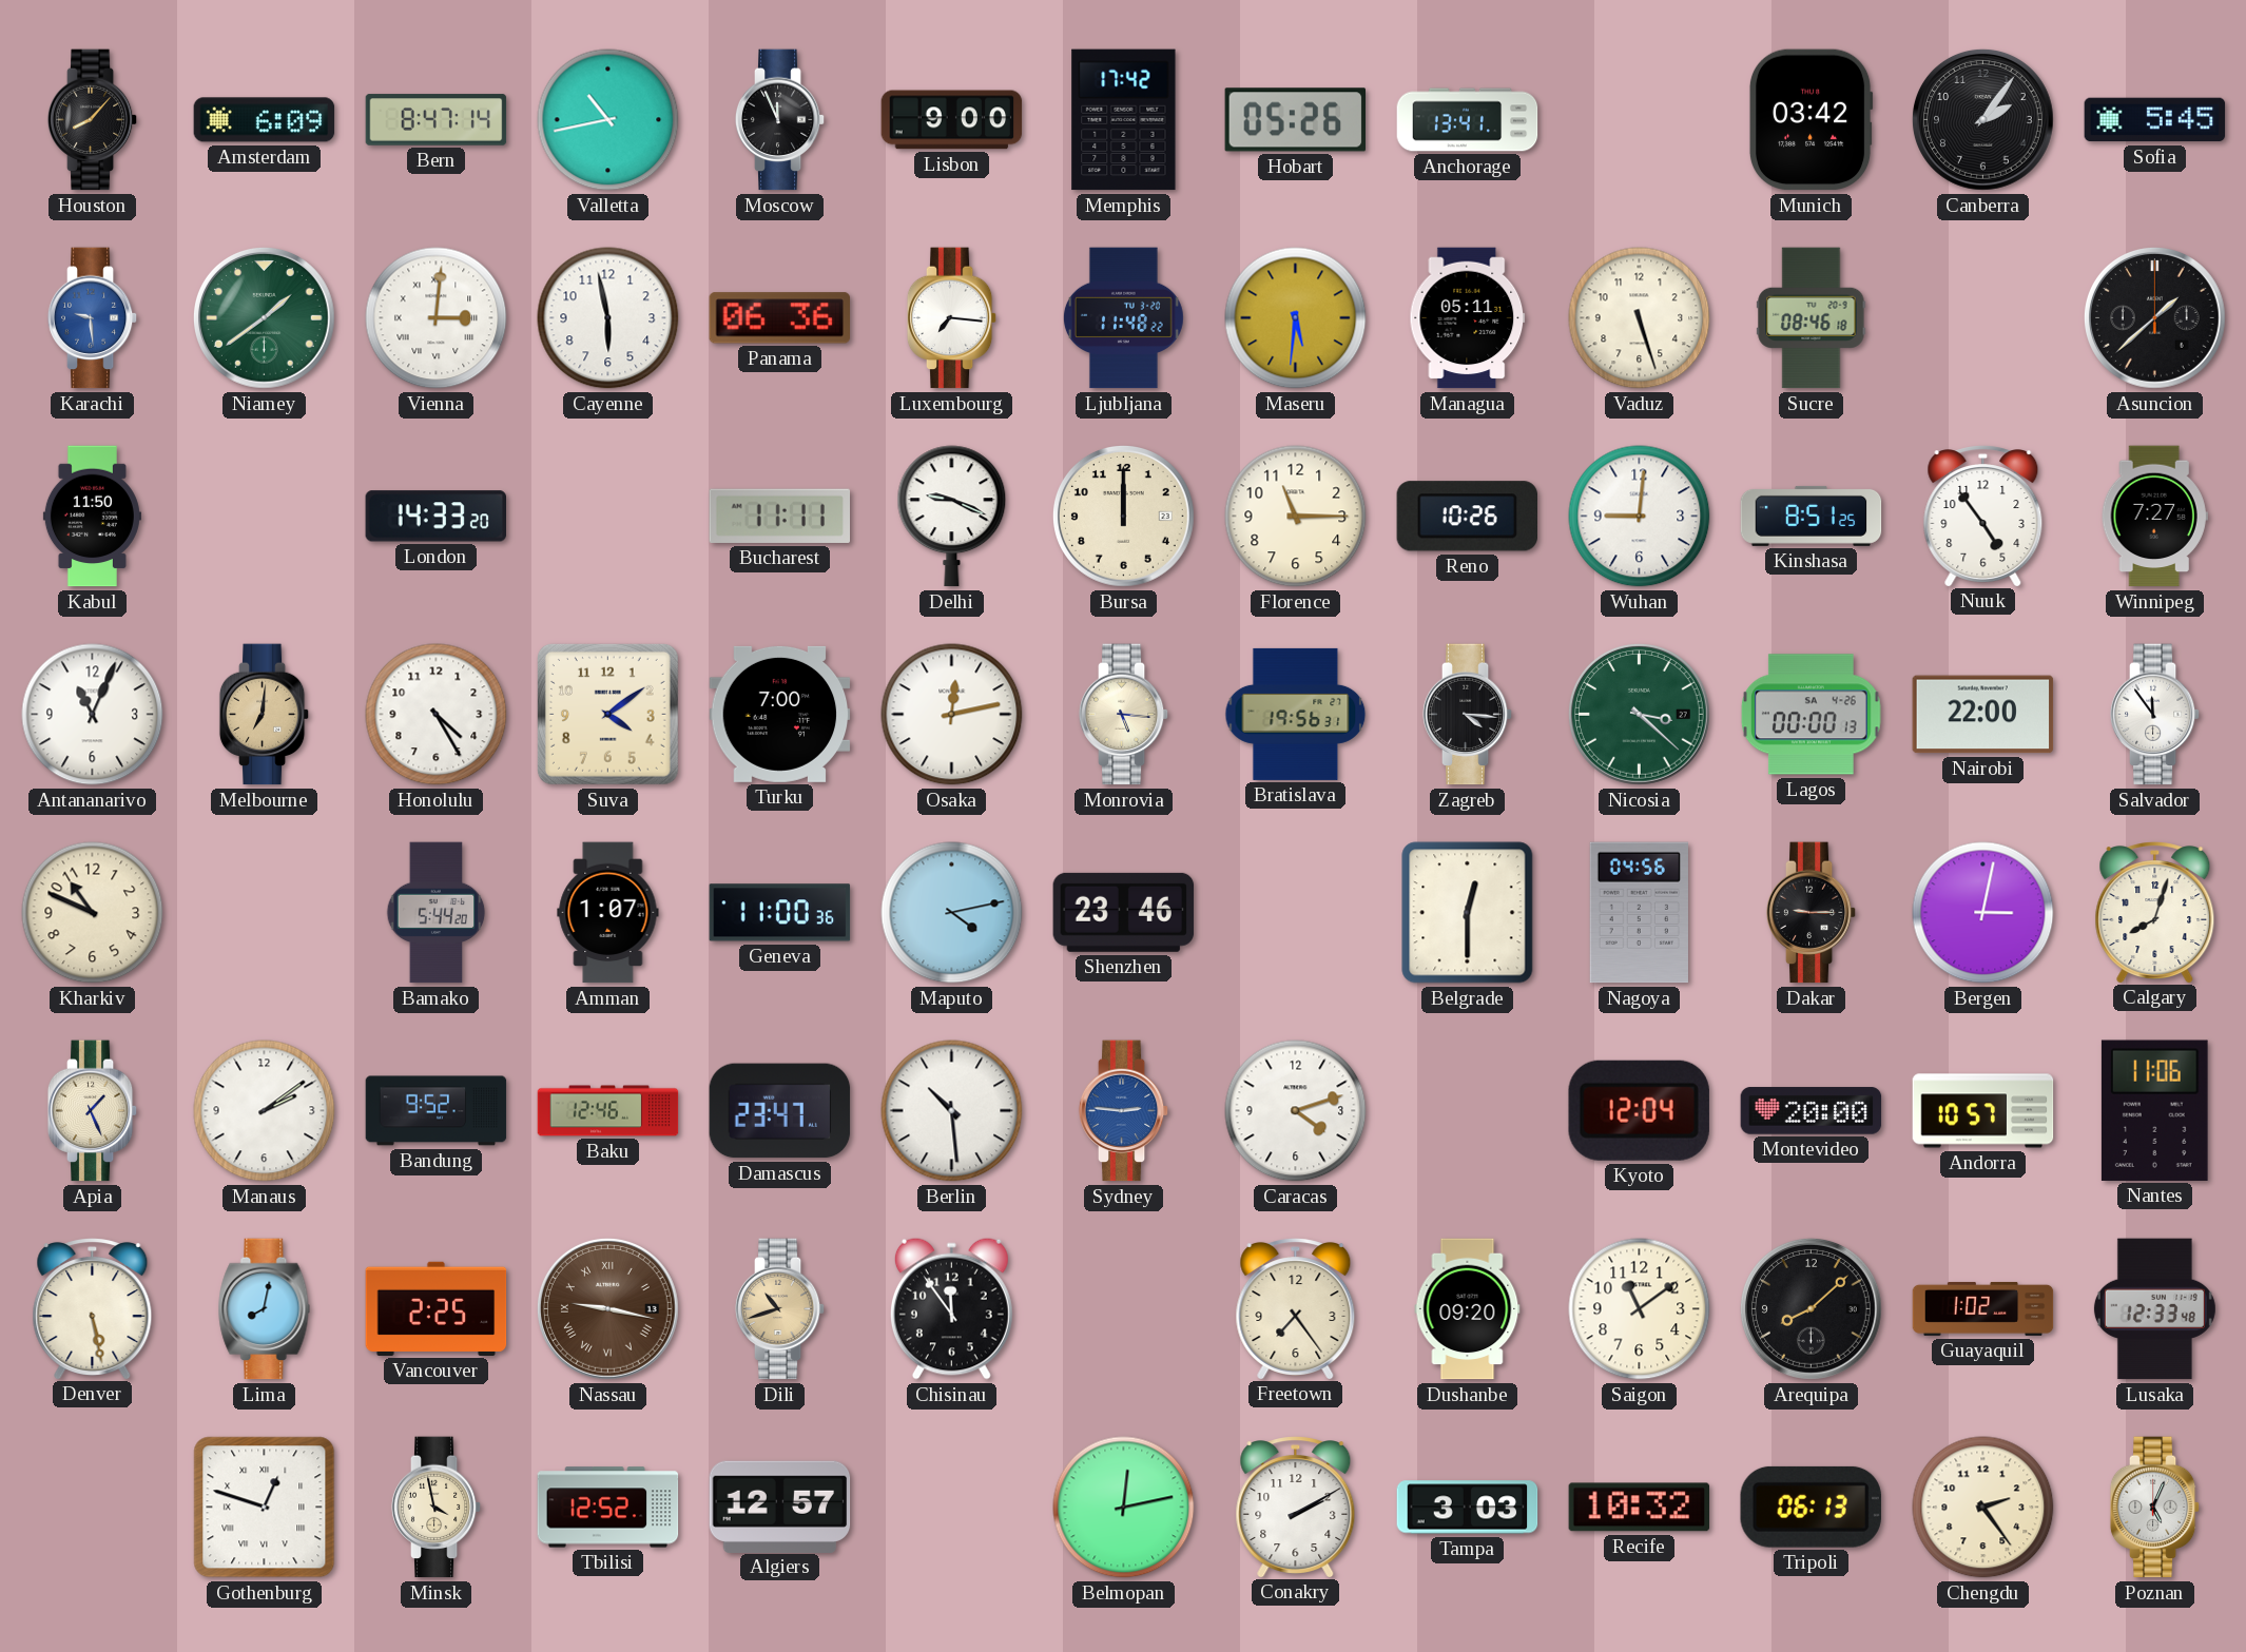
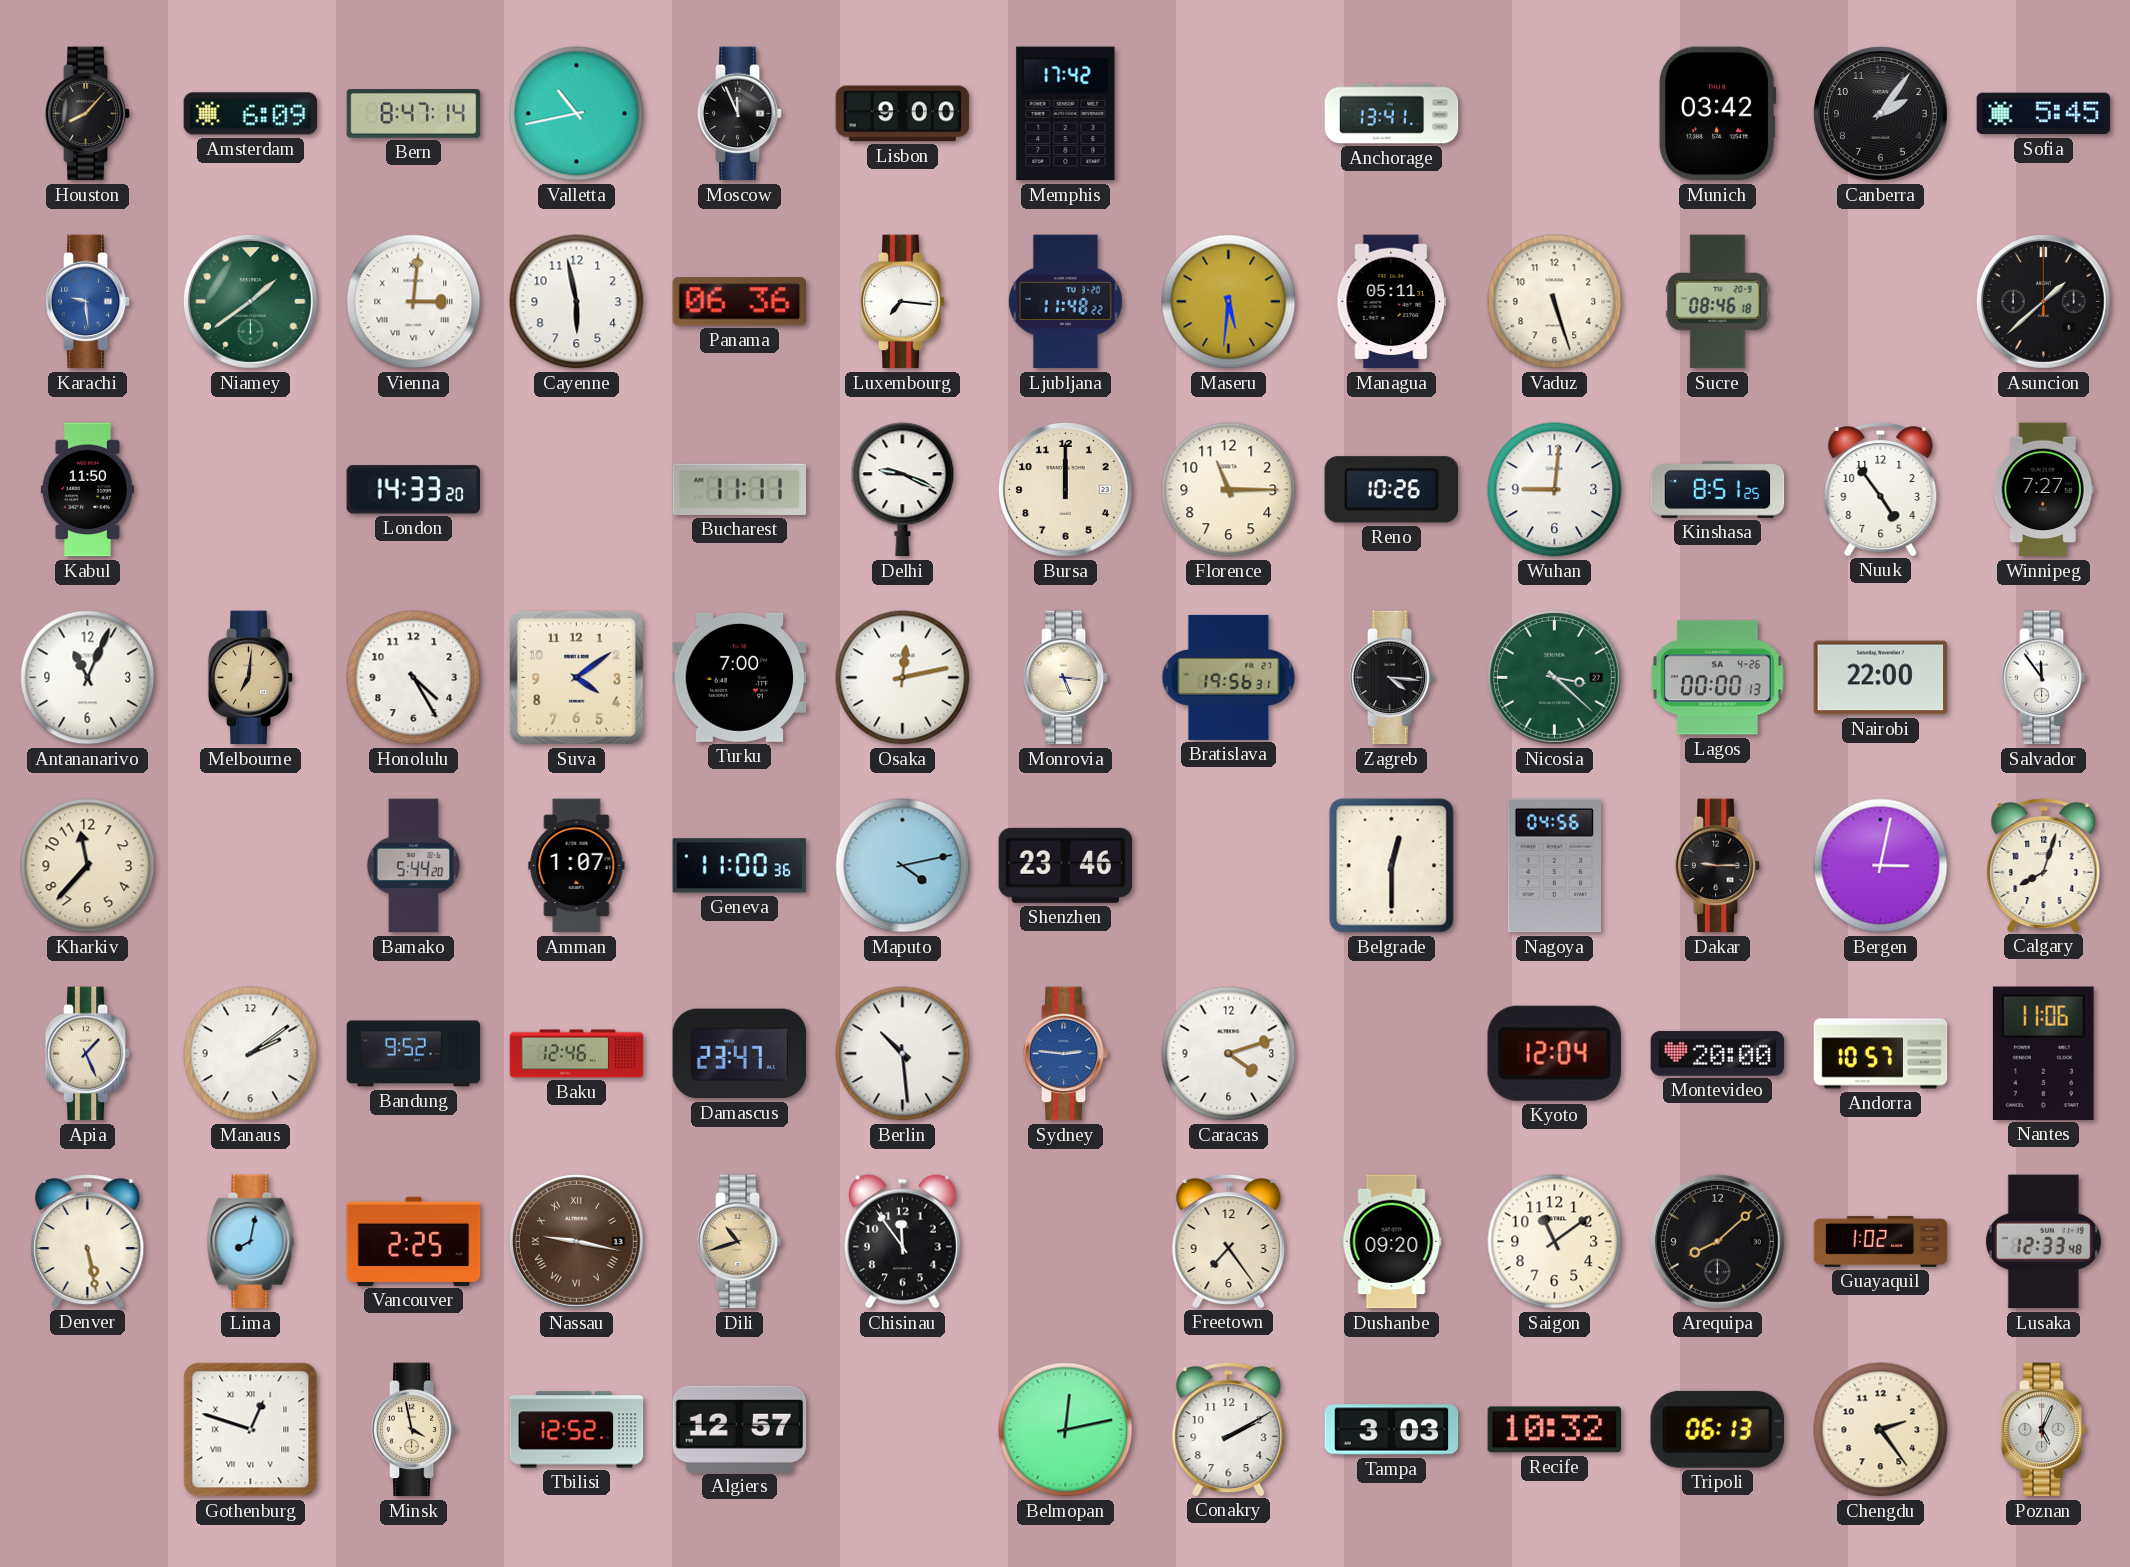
Hobart: 05:26 -> none
Kharkiv: 10:49 -> 11:37
